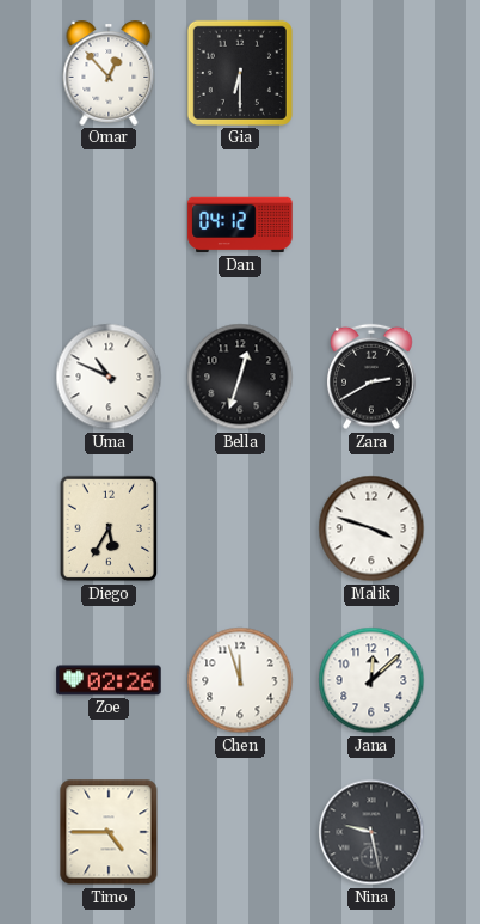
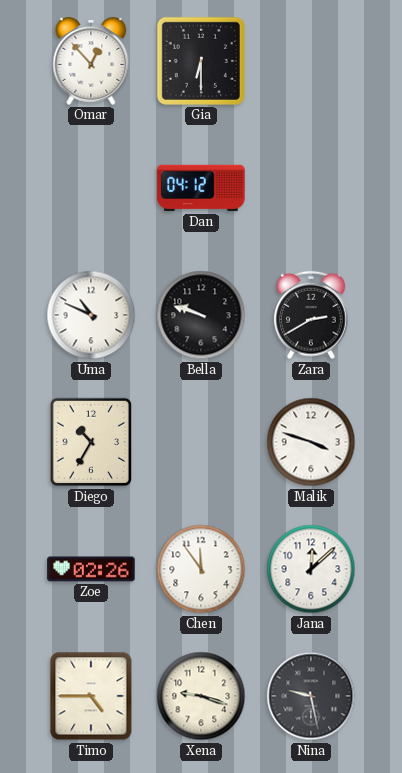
Bella: 12:33 -> 9:48
Diego: 5:35 -> 10:35
Chen: 11:57 -> 11:54
Xena: none -> 9:18
